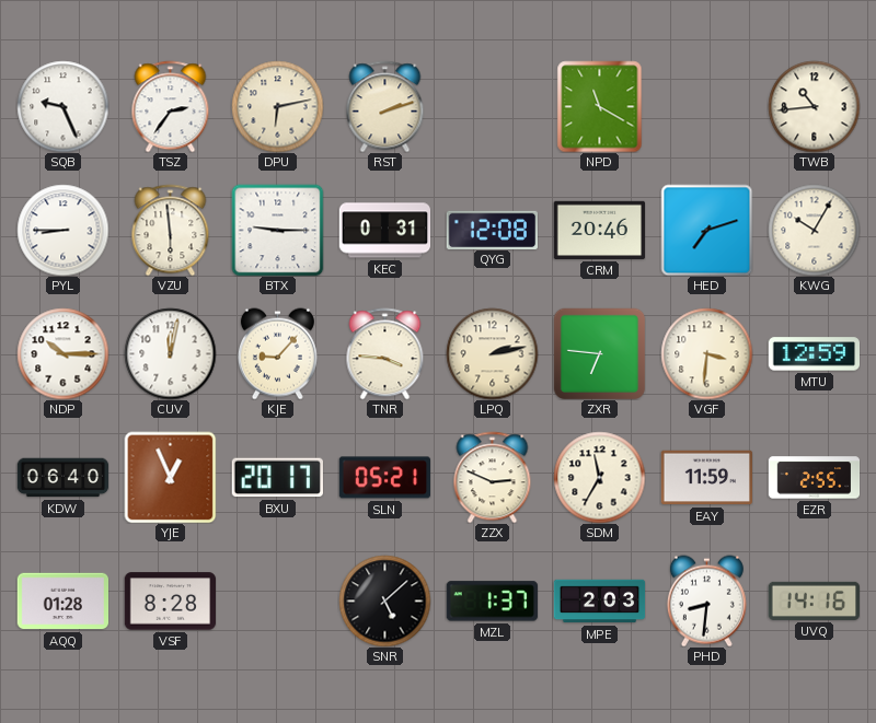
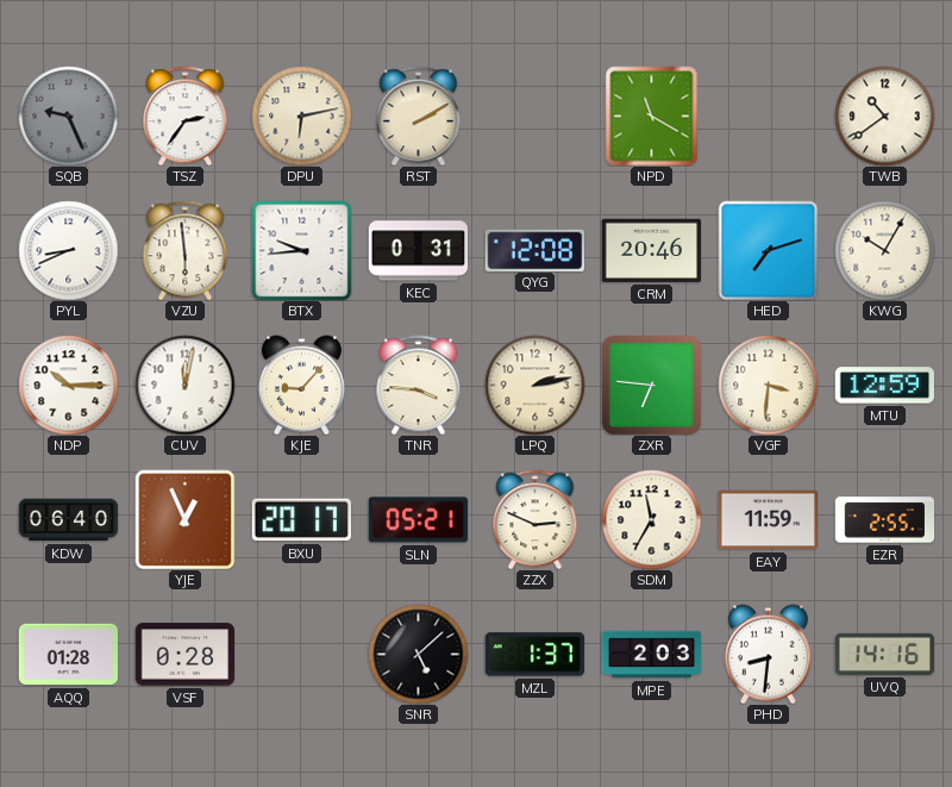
SQB dial: white -> grey
RST: 2:12 -> 2:10
TWB: 10:44 -> 10:39
PYL: 8:45 -> 8:41
BTX: 9:15 -> 9:44
VSF: 8:28 -> 0:28
